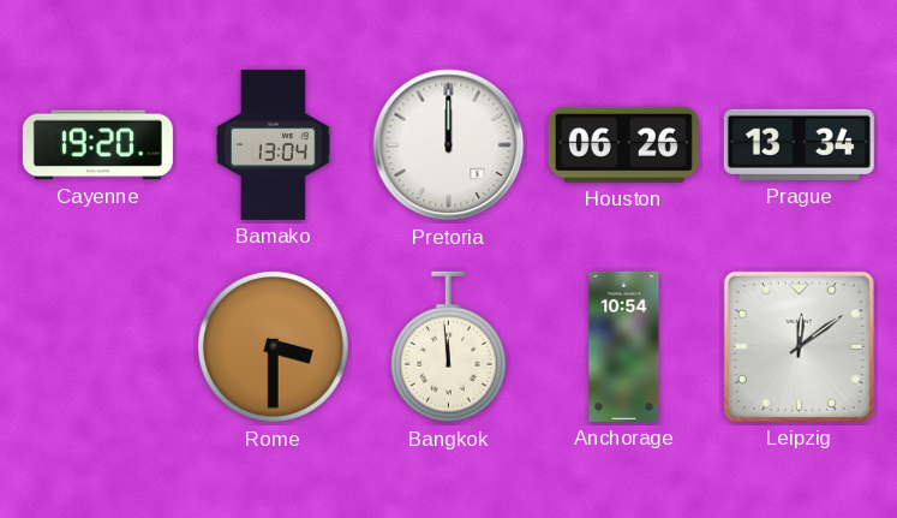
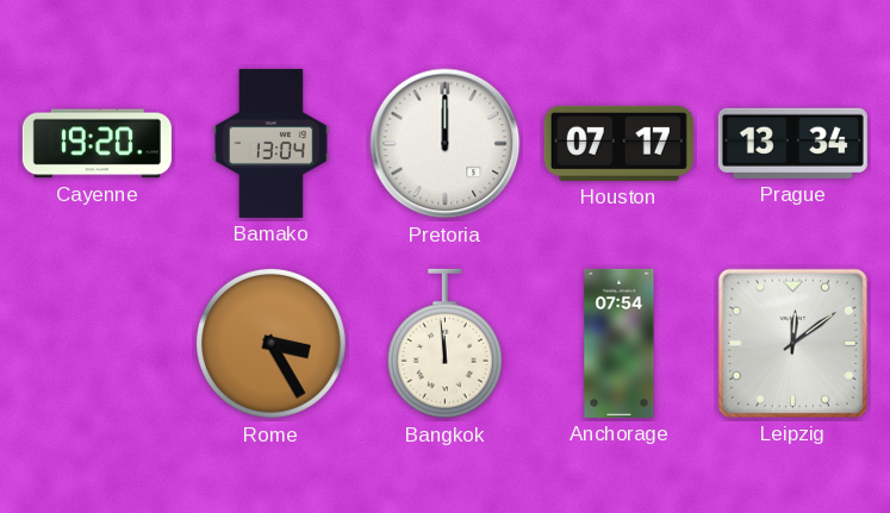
Houston: 06:26 -> 07:17
Rome: 3:30 -> 3:25
Anchorage: 10:54 -> 07:54
